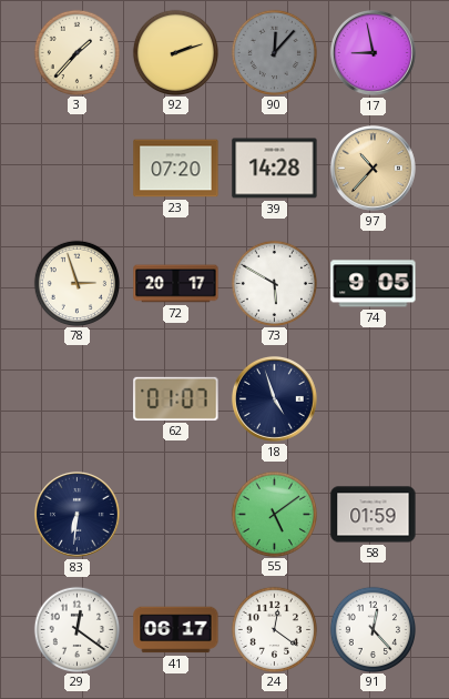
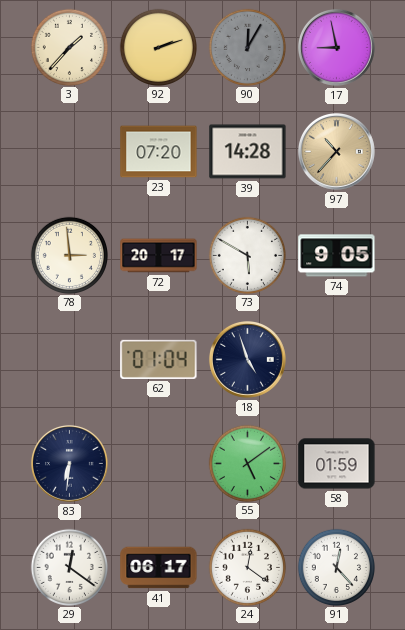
90: 12:07 -> 12:05
78: 2:57 -> 2:59
62: 01:07 -> 01:04
